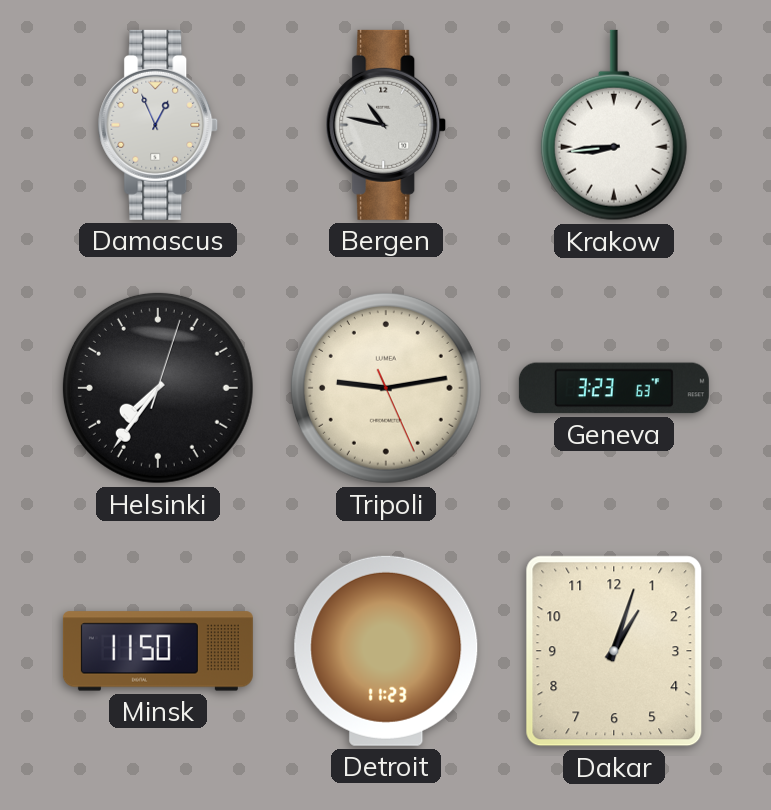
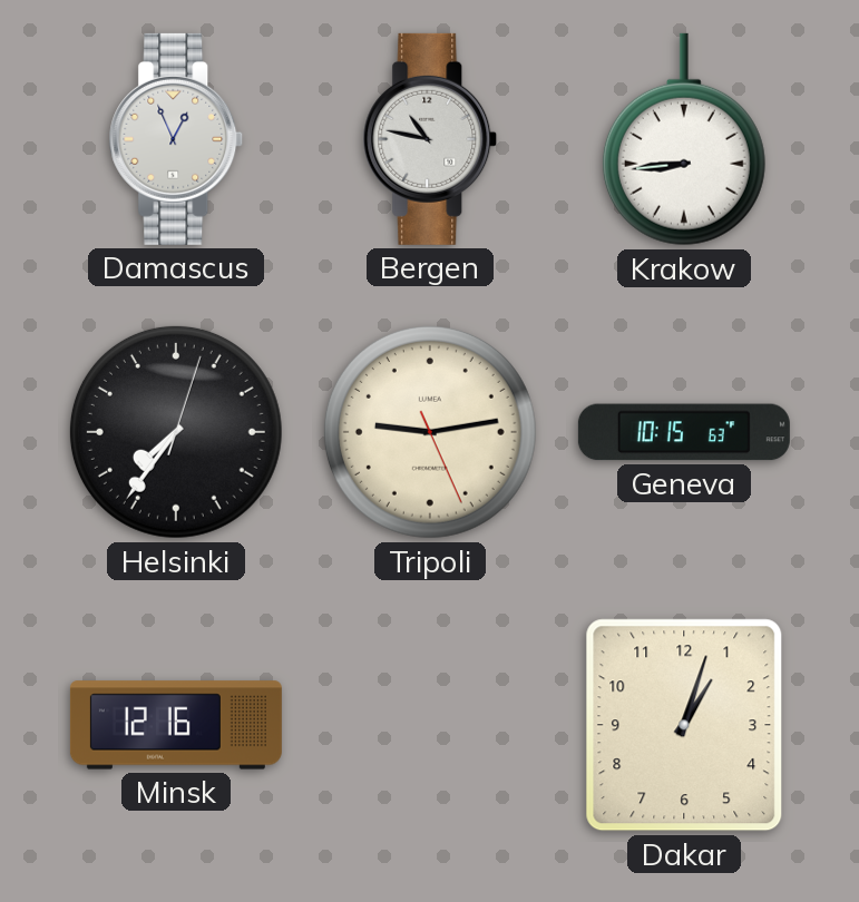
Geneva: 3:23 -> 10:15
Minsk: 11:50 -> 12:16
Detroit: 11:23 -> none
